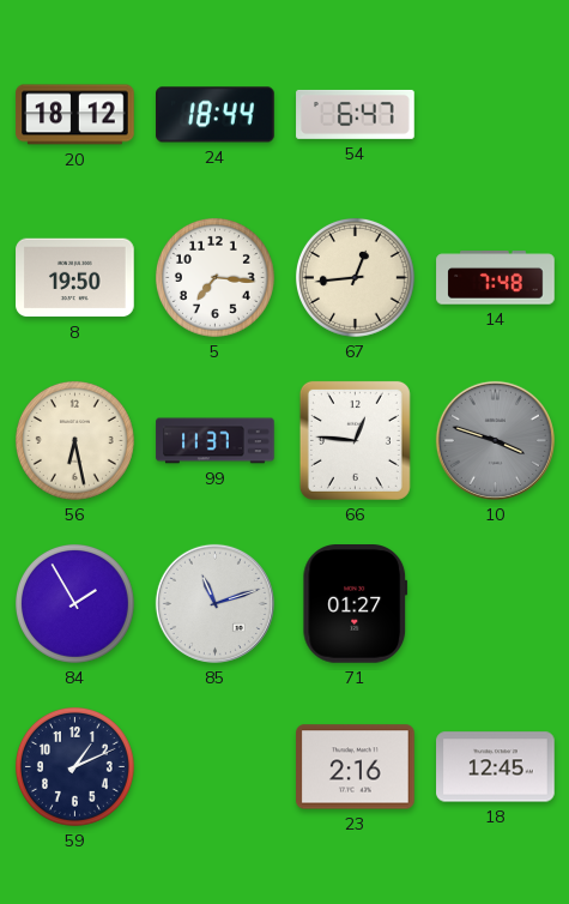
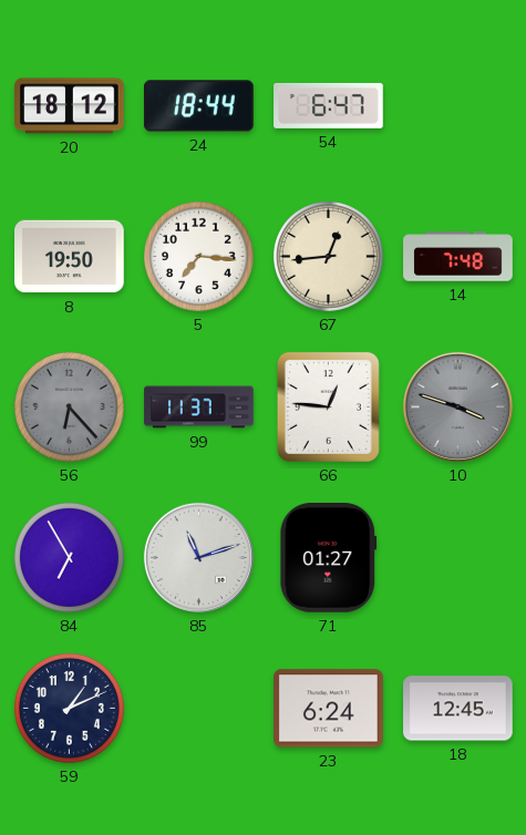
56: 6:28 -> 6:23
56 dial: cream -> grey
84: 1:55 -> 6:55
23: 2:16 -> 6:24
